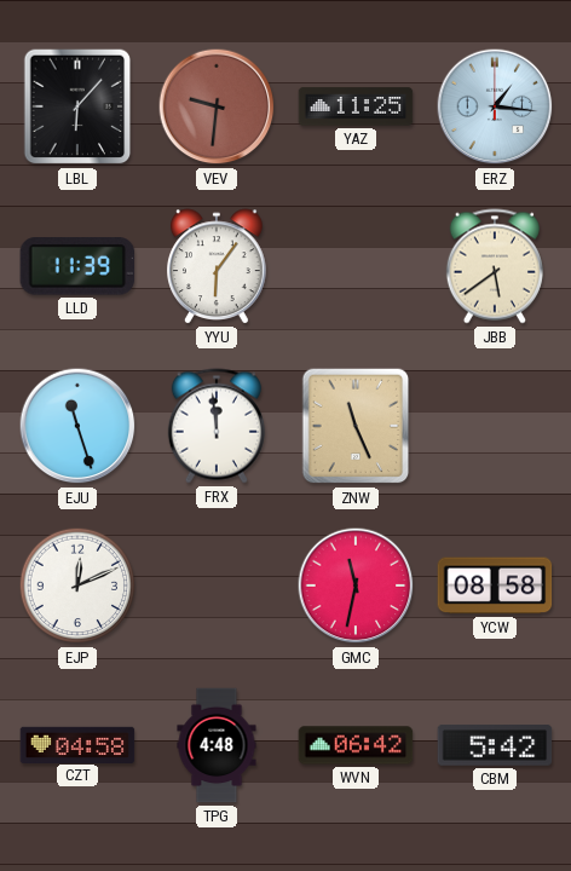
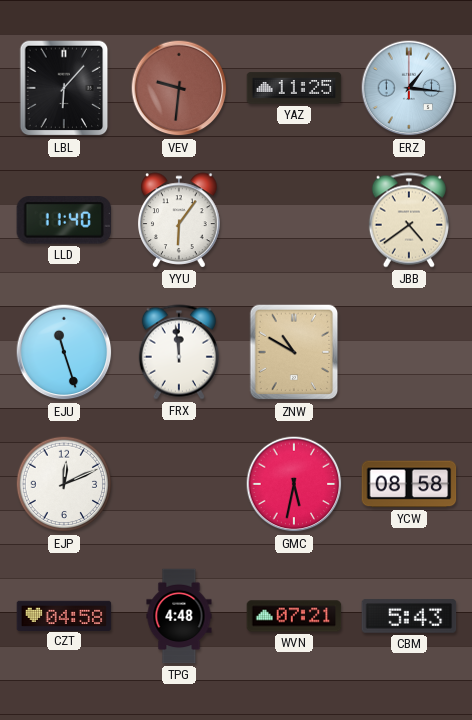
LLD: 11:39 -> 11:40
JBB: 5:39 -> 4:39
ZNW: 11:26 -> 10:50
GMC: 11:32 -> 5:32
WVN: 06:42 -> 07:21
CBM: 5:42 -> 5:43
